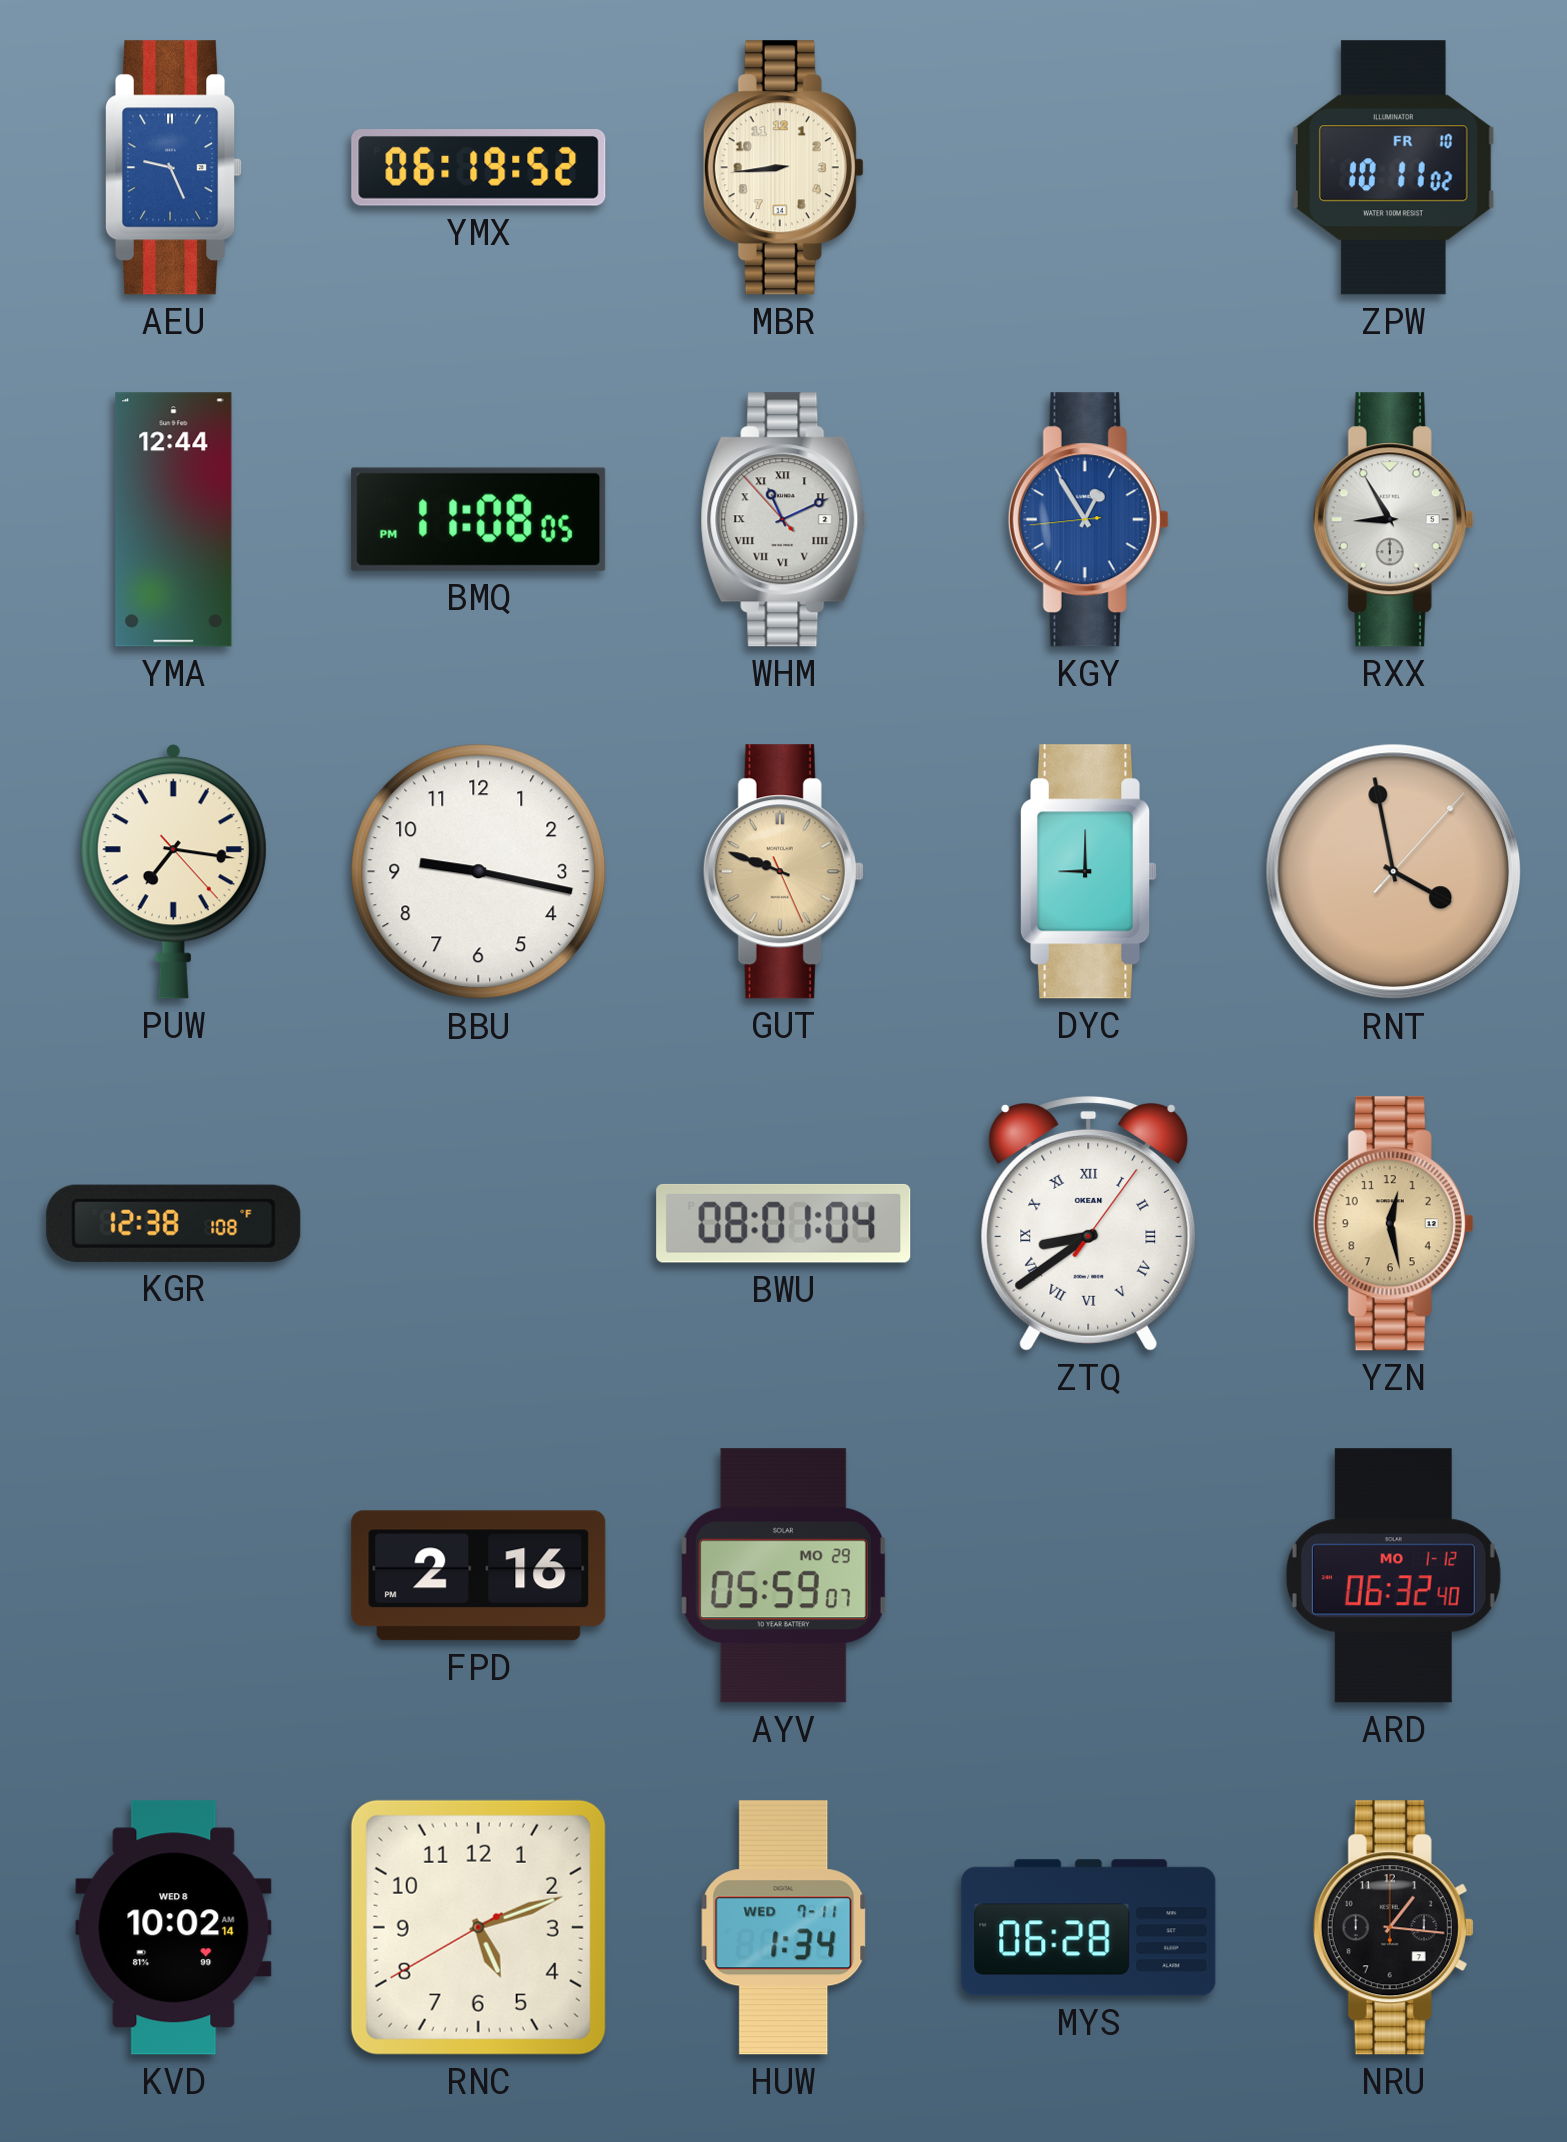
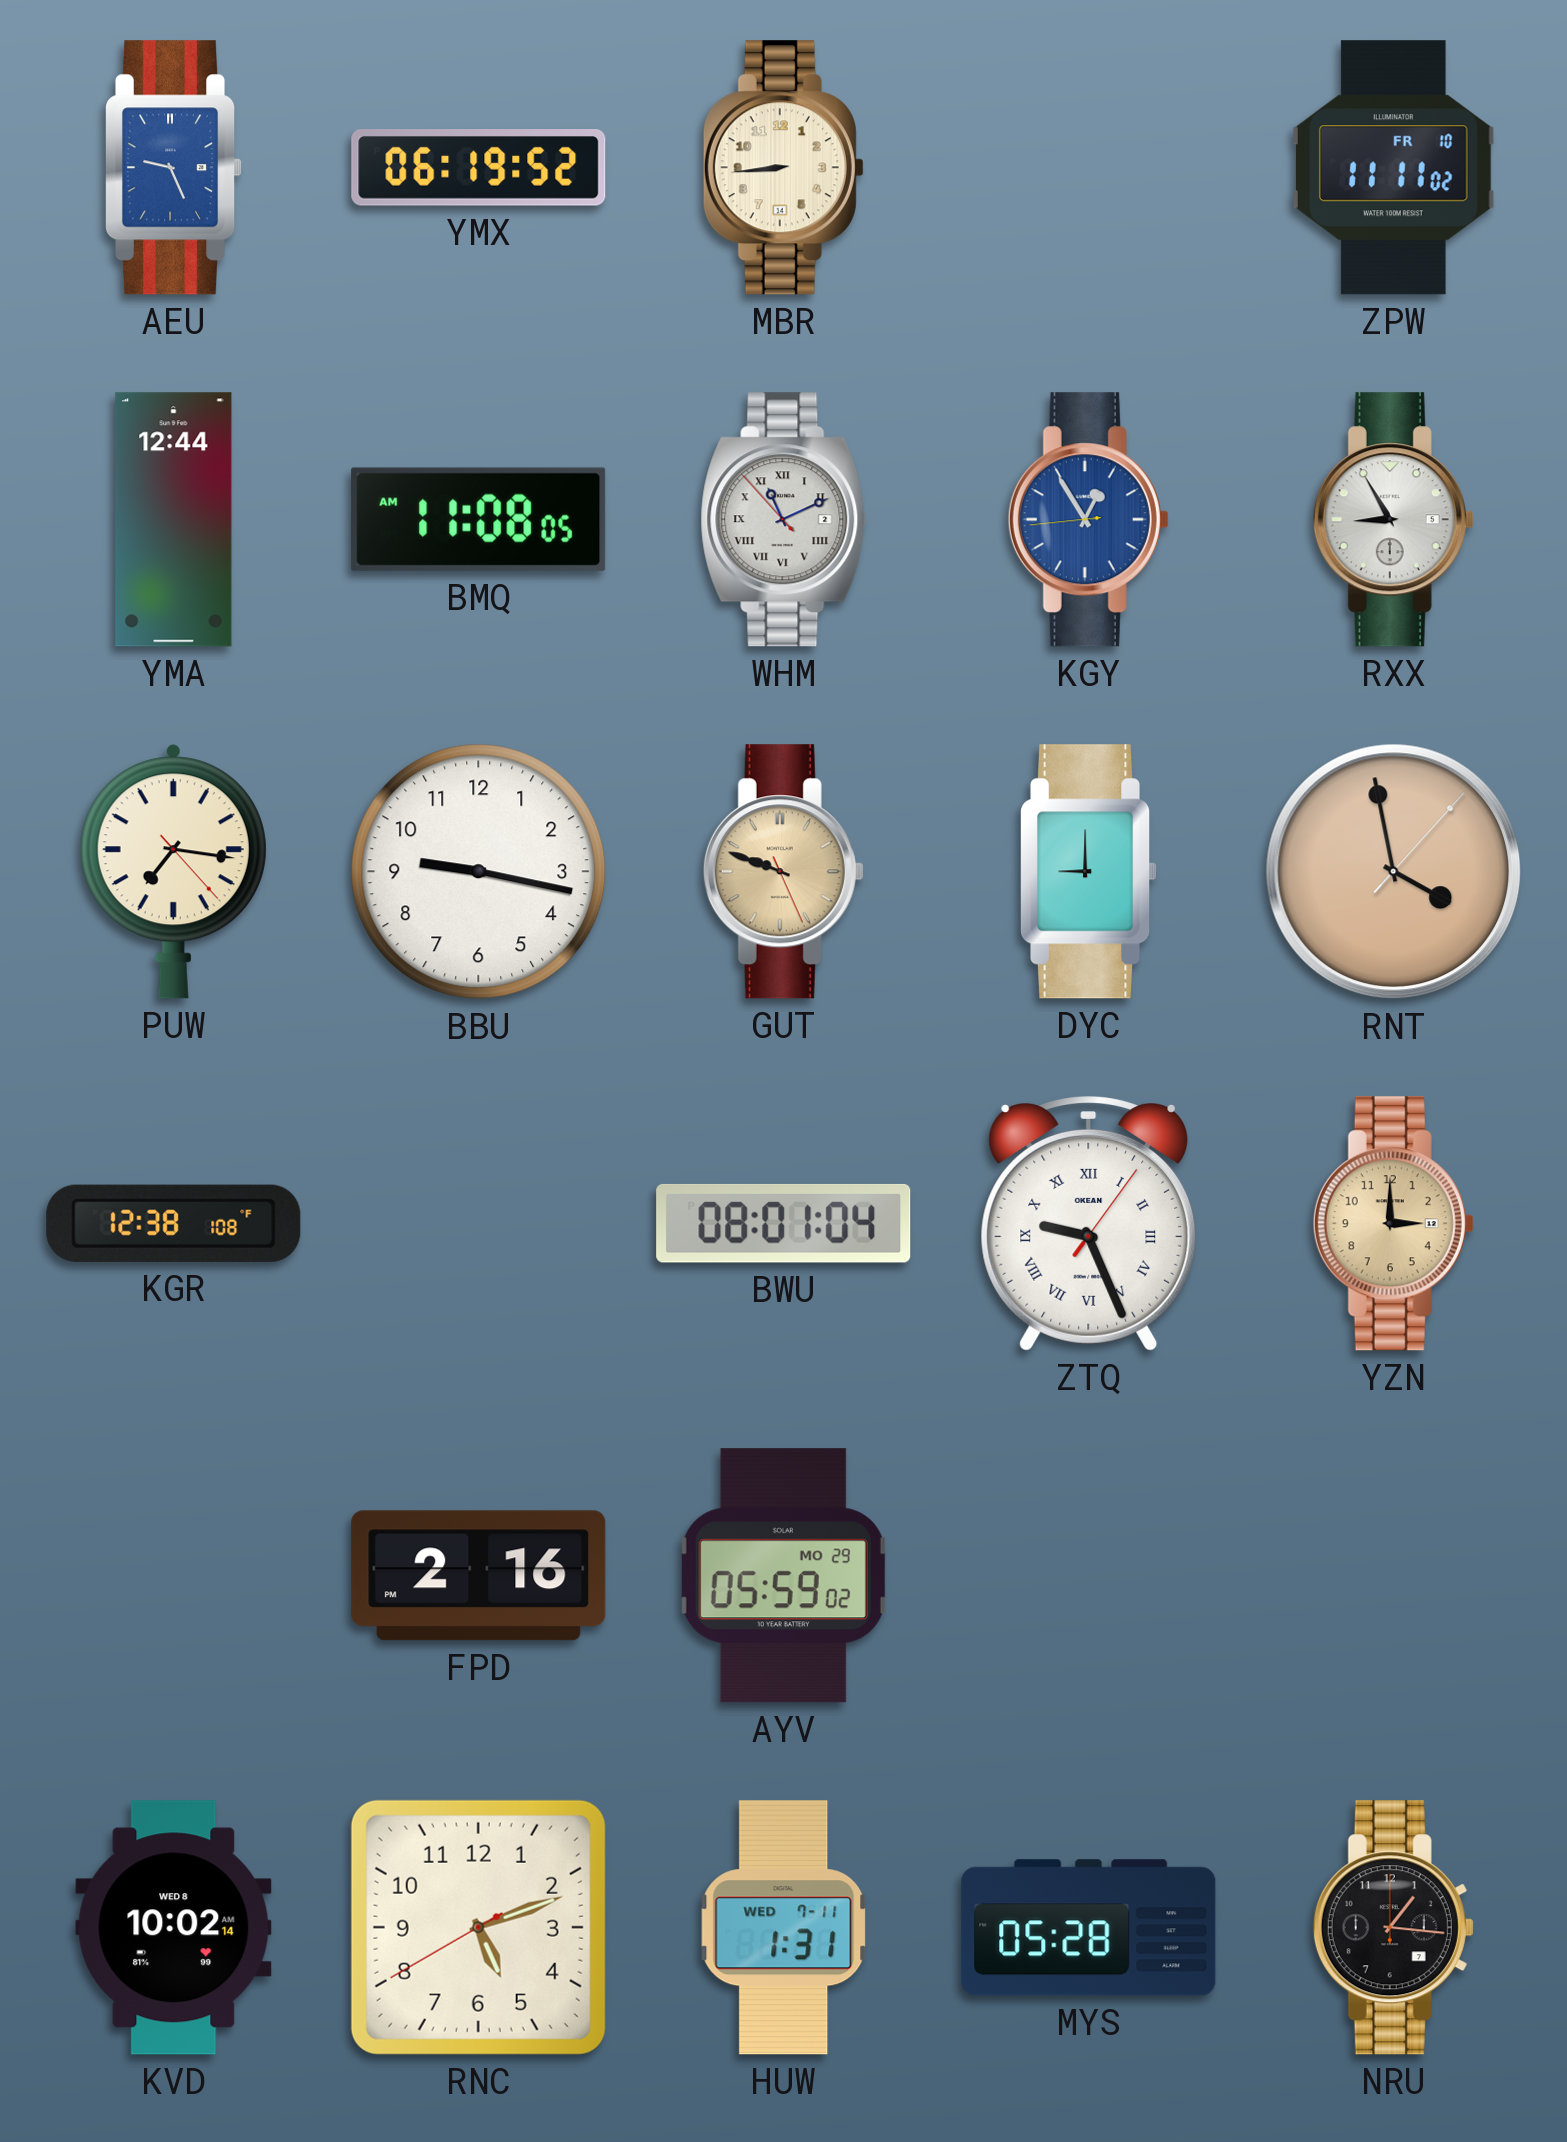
ZPW: 10:11 -> 11:11
BMQ: 11:08:05 PM -> 11:08:05 AM
ZTQ: 8:39 -> 9:26
YZN: 12:28 -> 3:00
AYV: 05:59:07 -> 05:59:02
ARD: 06:32 -> none
HUW: 1:34 -> 1:31
MYS: 06:28 -> 05:28
